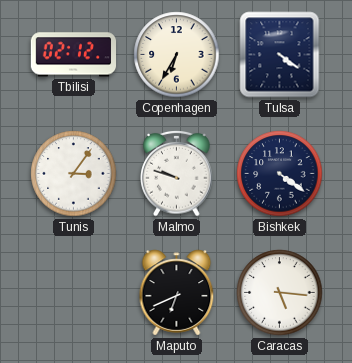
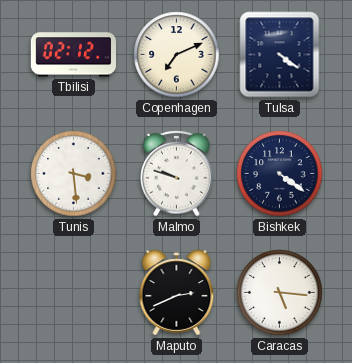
Copenhagen: 6:35 -> 7:11
Tunis: 3:06 -> 3:29
Maputo: 6:41 -> 2:41
